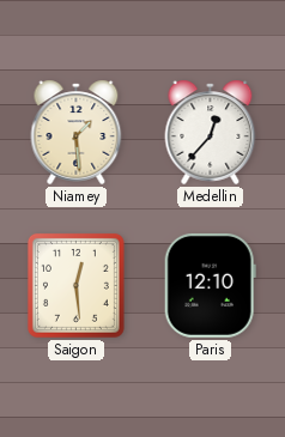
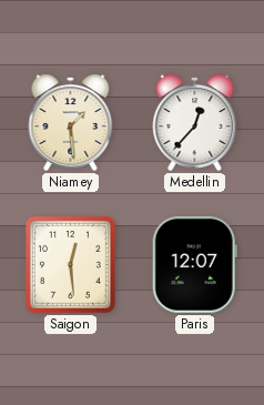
Paris: 12:10 -> 12:07
